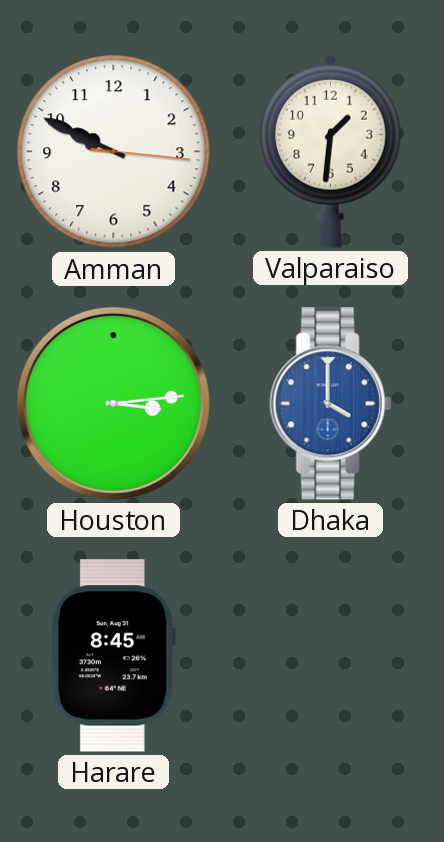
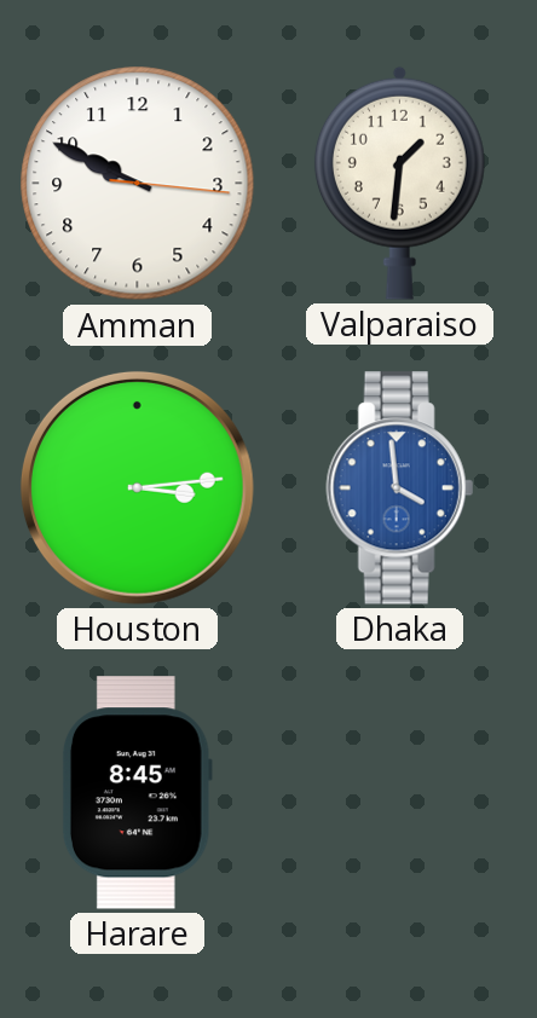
Dhaka: 4:00 -> 3:59
